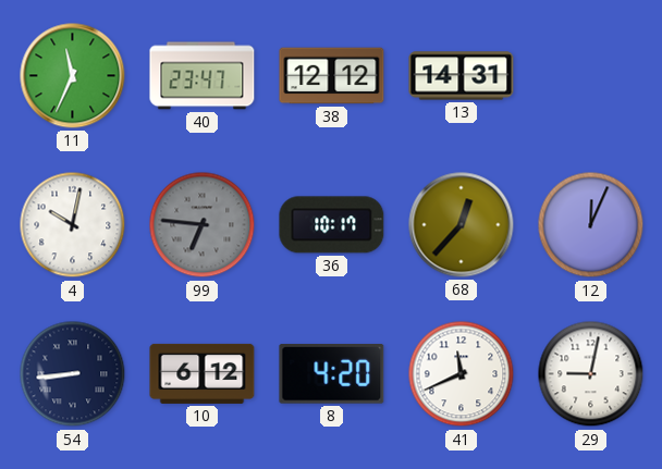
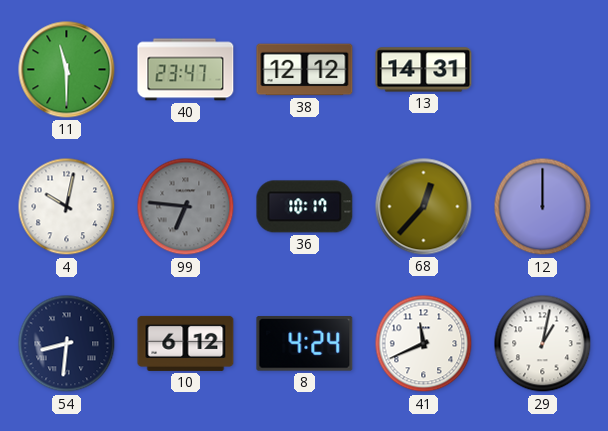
11: 11:34 -> 11:30
12: 12:04 -> 12:00
54: 8:44 -> 8:31
8: 4:20 -> 4:24
29: 9:02 -> 1:02
